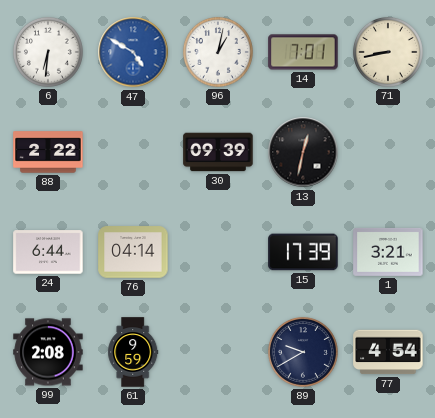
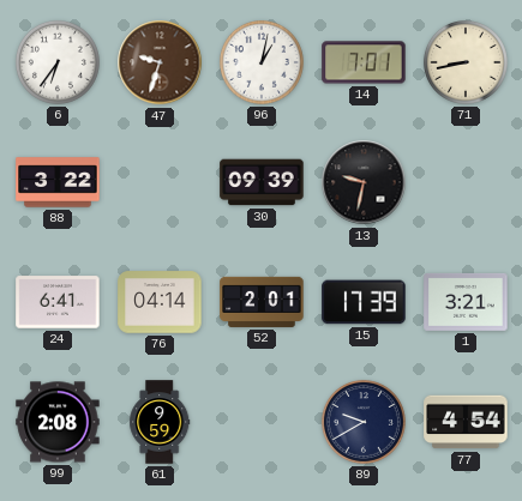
6: 6:31 -> 6:36
47: 4:50 -> 9:33
47 dial: blue -> brown
88: 2:22 -> 3:22
13: 12:32 -> 9:32
24: 6:44 -> 6:41
52: none -> 2:01
